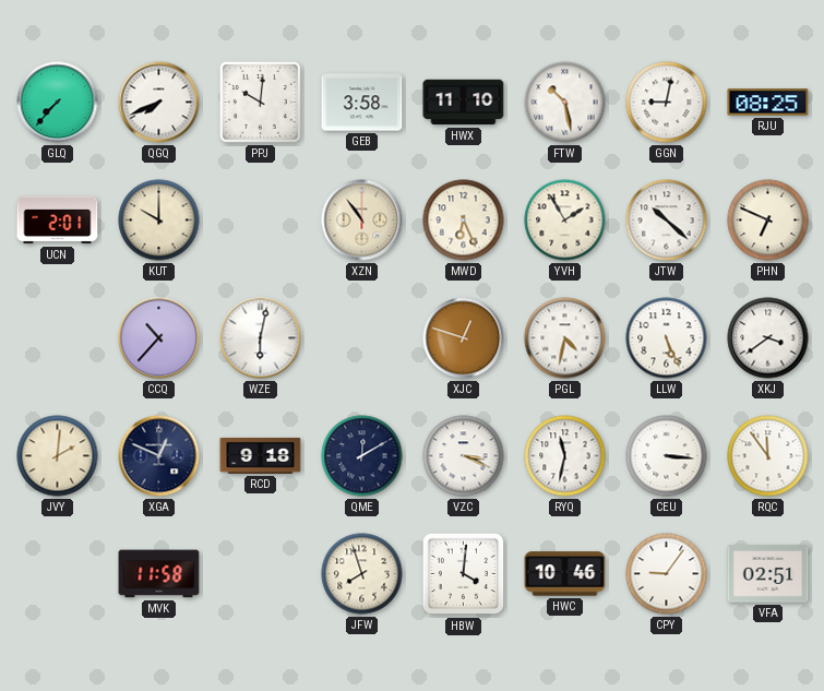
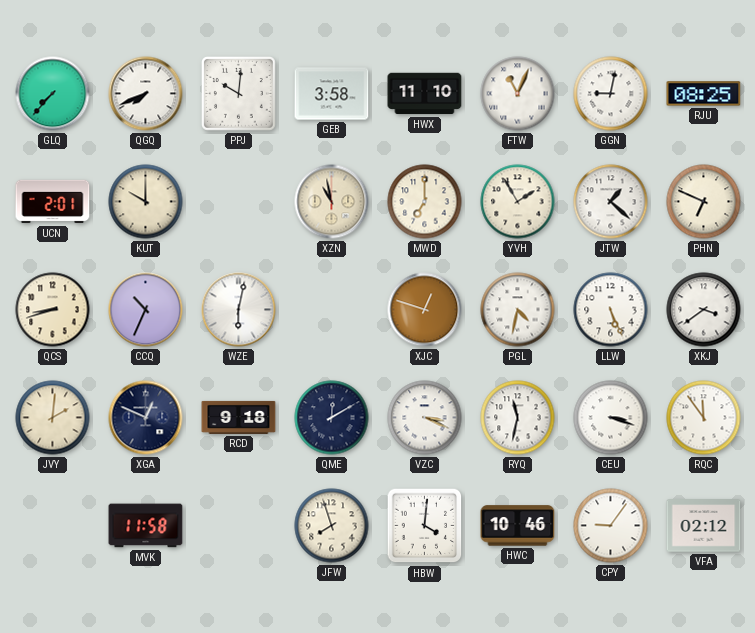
FTW: 10:28 -> 11:04
XZN: 10:54 -> 10:58
MWD: 6:26 -> 7:00
JTW: 10:22 -> 1:22
QCS: none -> 8:42
CCQ: 10:37 -> 10:34
CEU: 3:16 -> 3:18
VFA: 02:51 -> 02:12
